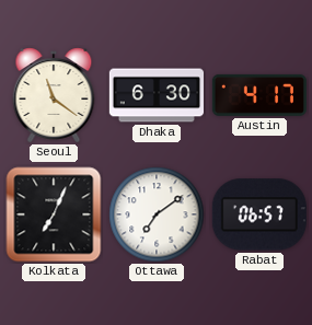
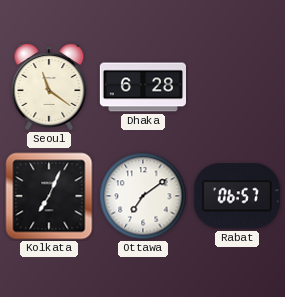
Dhaka: 6:30 -> 6:28
Austin: 4:17 -> none
